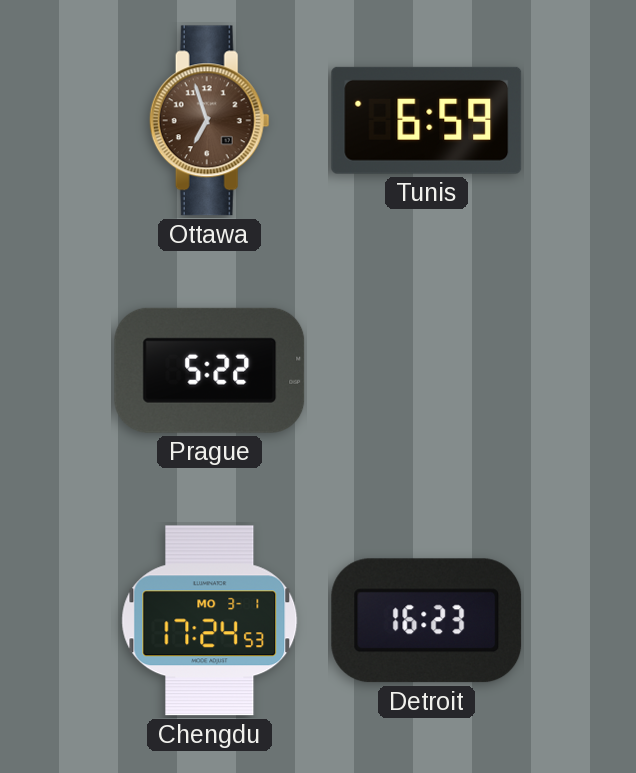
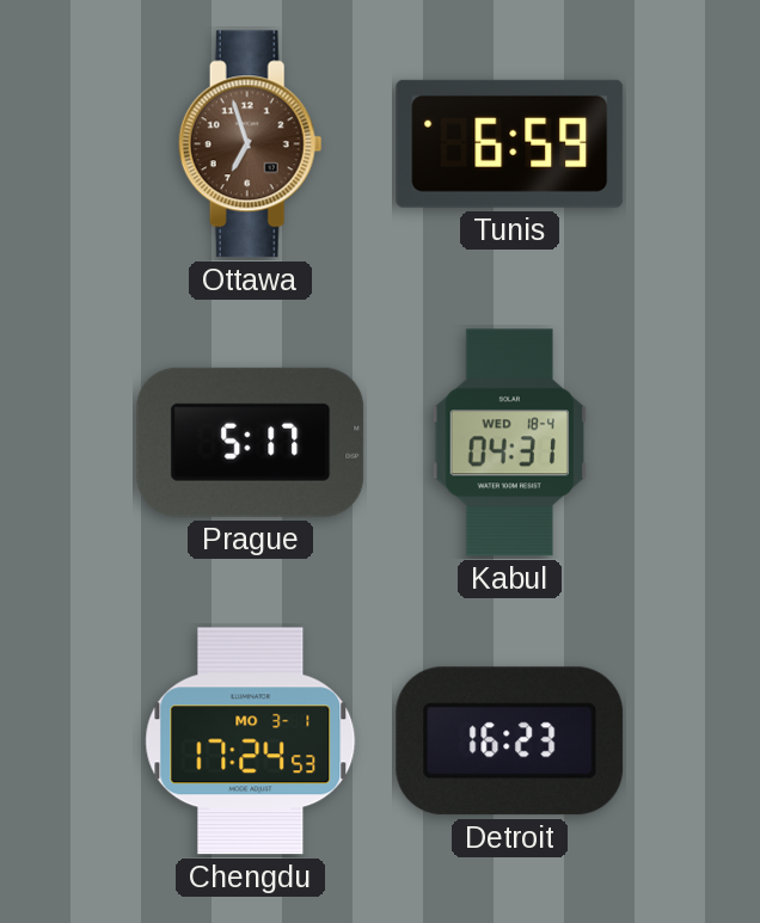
Prague: 5:22 -> 5:17
Kabul: none -> 04:31
